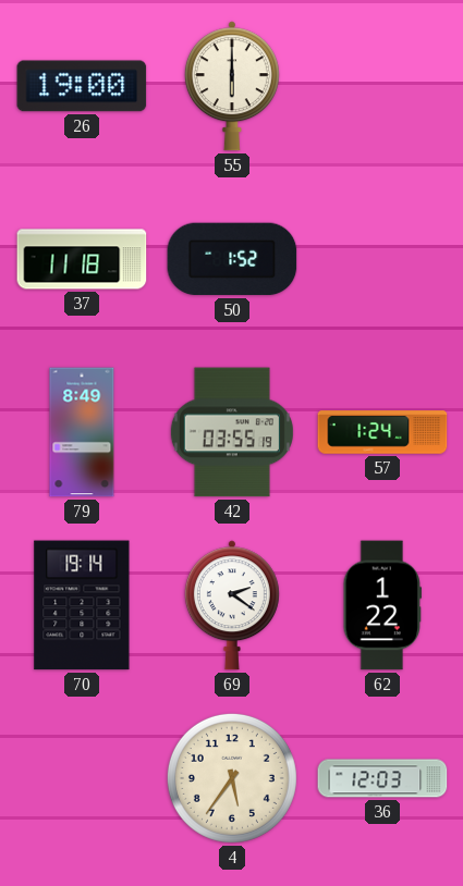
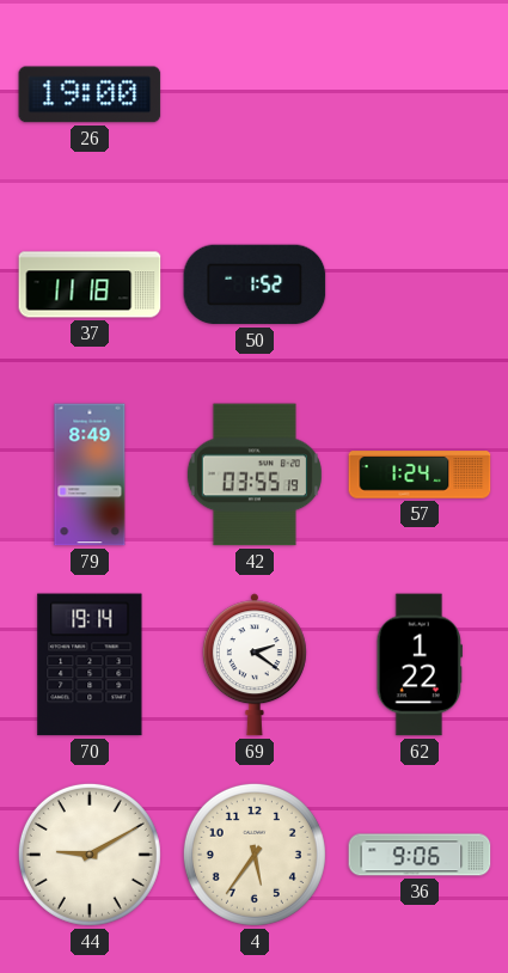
55: 6:00 -> none
44: none -> 9:10
36: 12:03 -> 9:06
